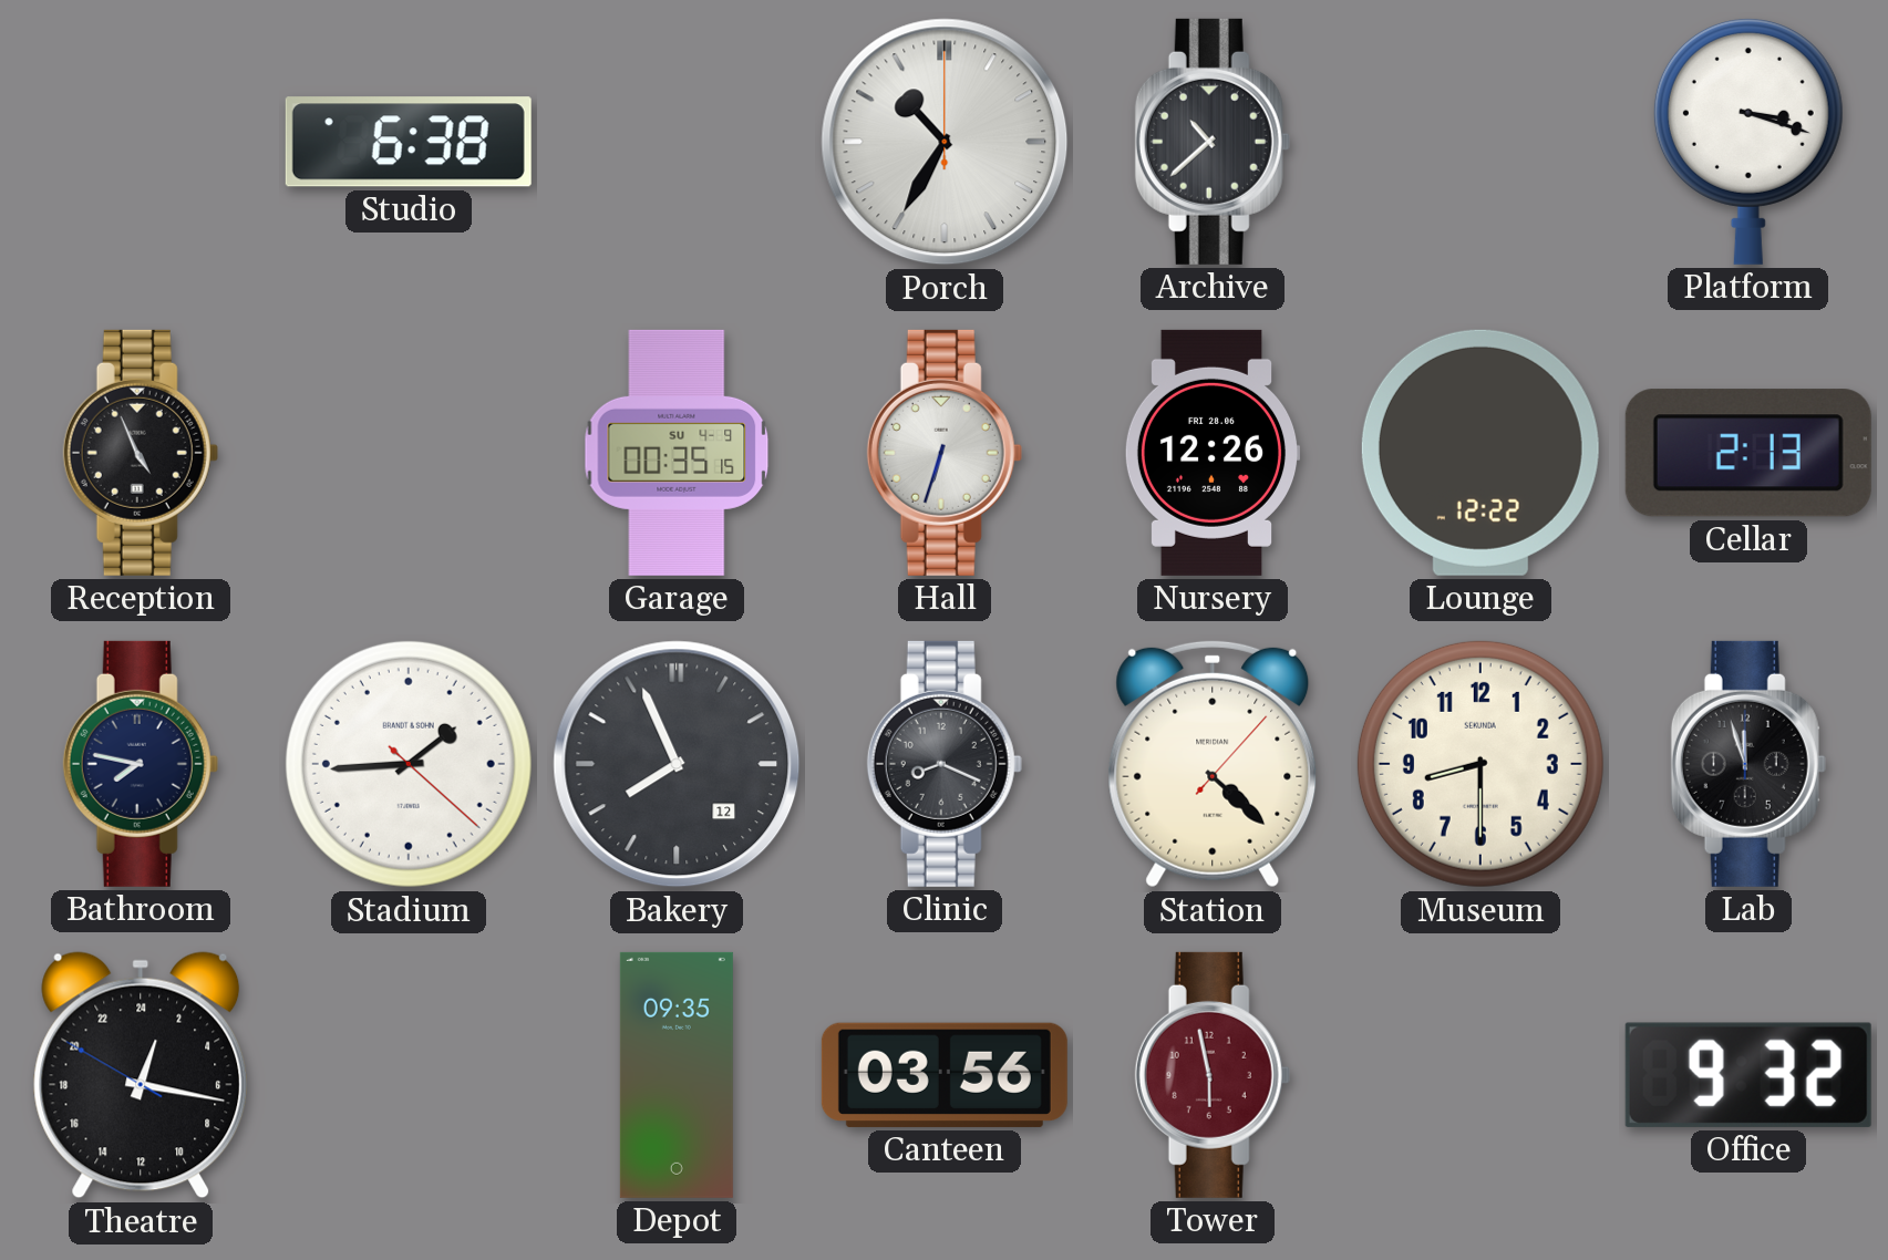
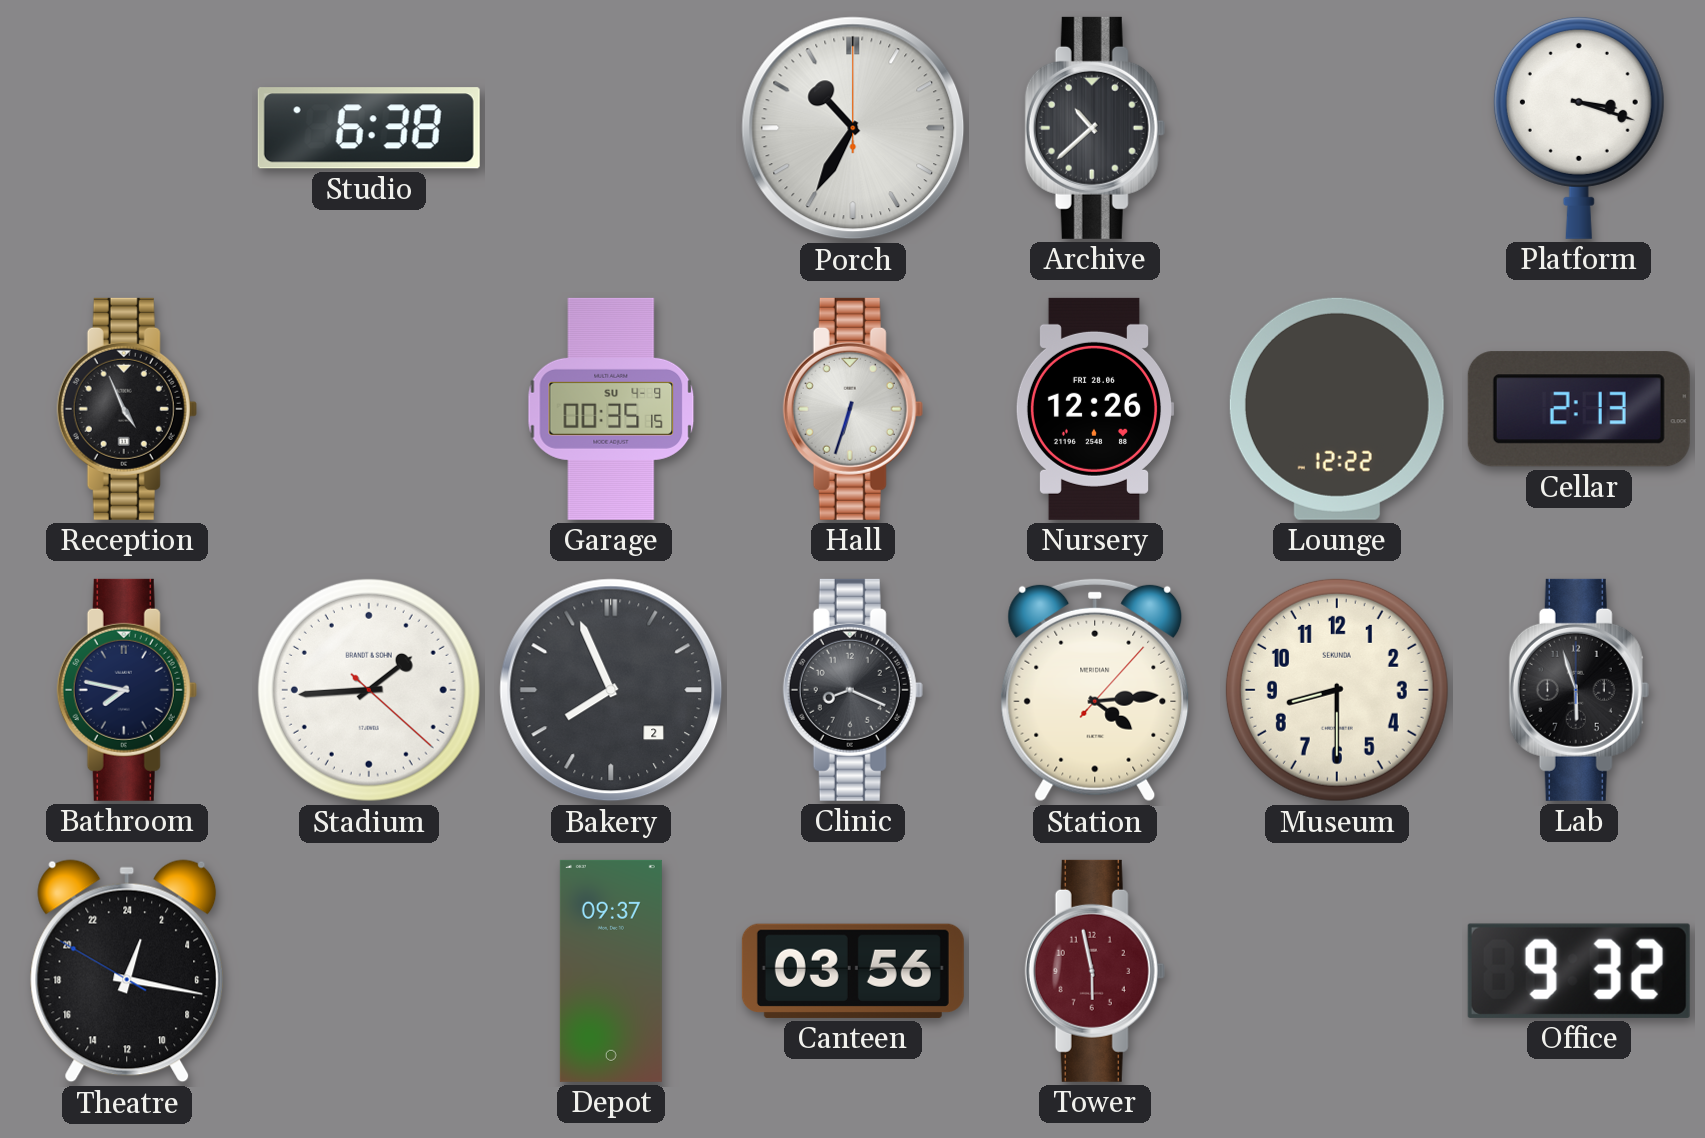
Bakery date: 12 -> 2
Station: 4:22 -> 4:14
Lab: 11:57 -> 5:57
Depot: 09:35 -> 09:37
